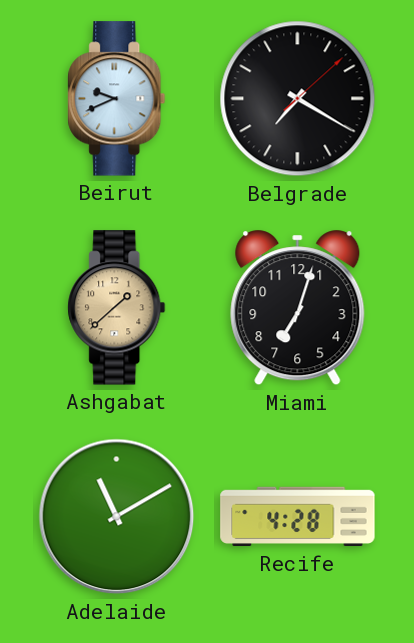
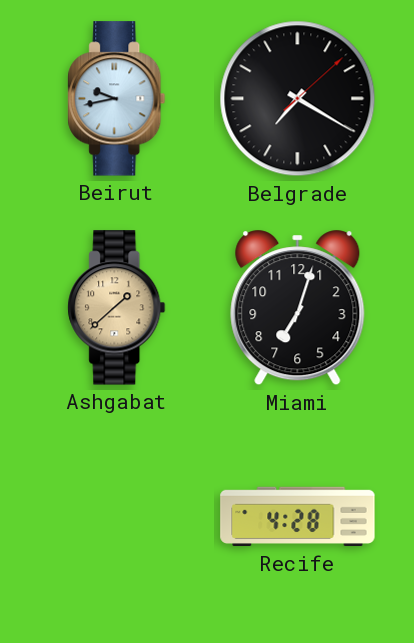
Beirut: 9:41 -> 9:43
Adelaide: 11:10 -> none
